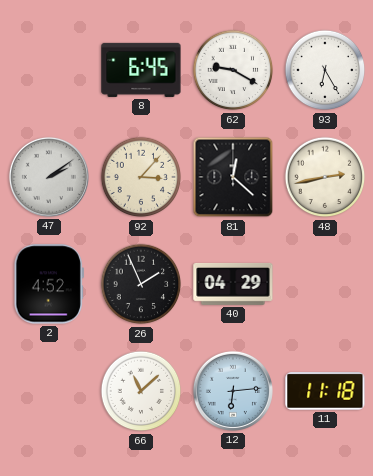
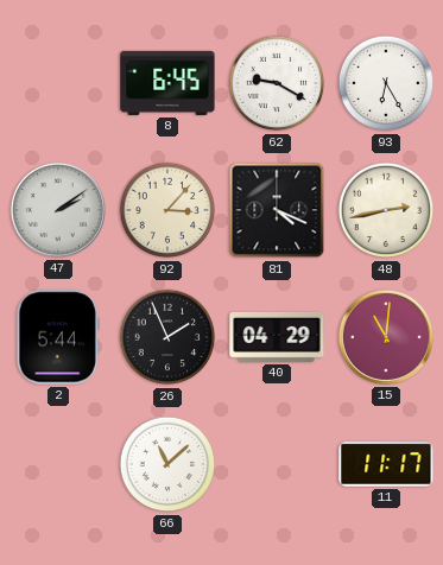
81: 12:22 -> 4:19
2: 4:52 -> 5:44
15: none -> 11:01
12: 6:14 -> none
11: 11:18 -> 11:17
